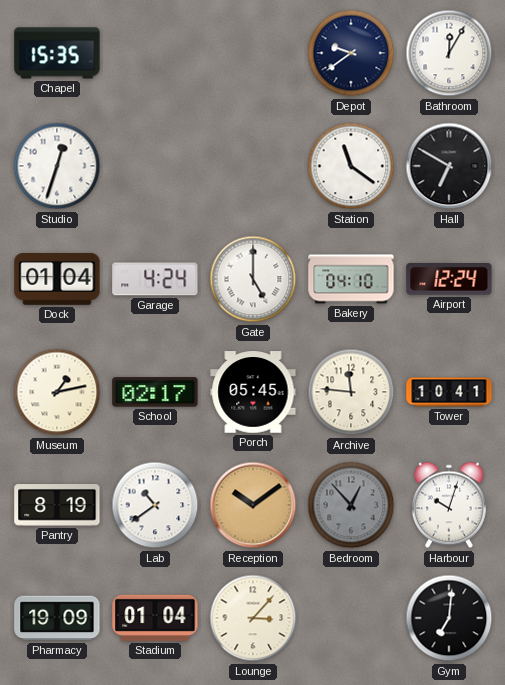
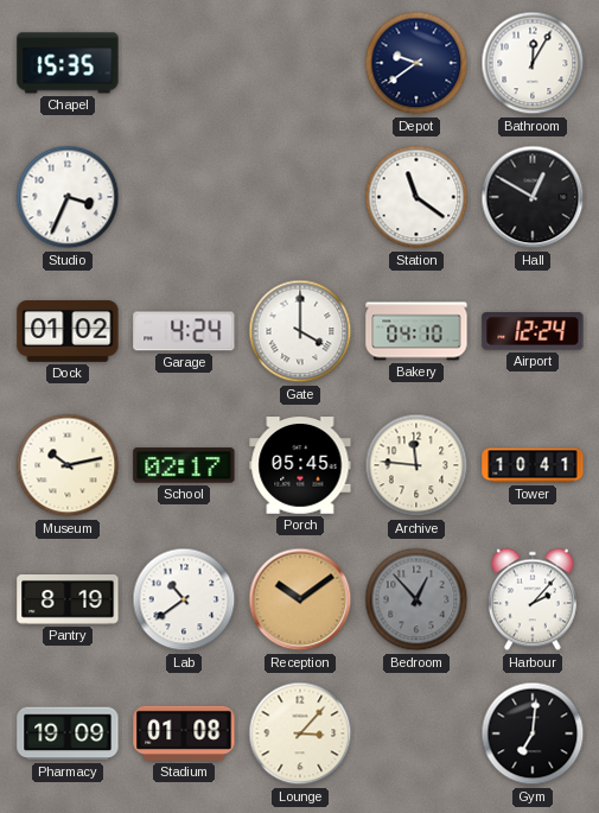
Studio: 12:33 -> 3:34
Hall: 6:50 -> 12:50
Dock: 01:04 -> 01:02
Gate: 5:00 -> 4:00
Museum: 1:13 -> 10:13
Harbour: 10:03 -> 2:07
Stadium: 01:04 -> 01:08
